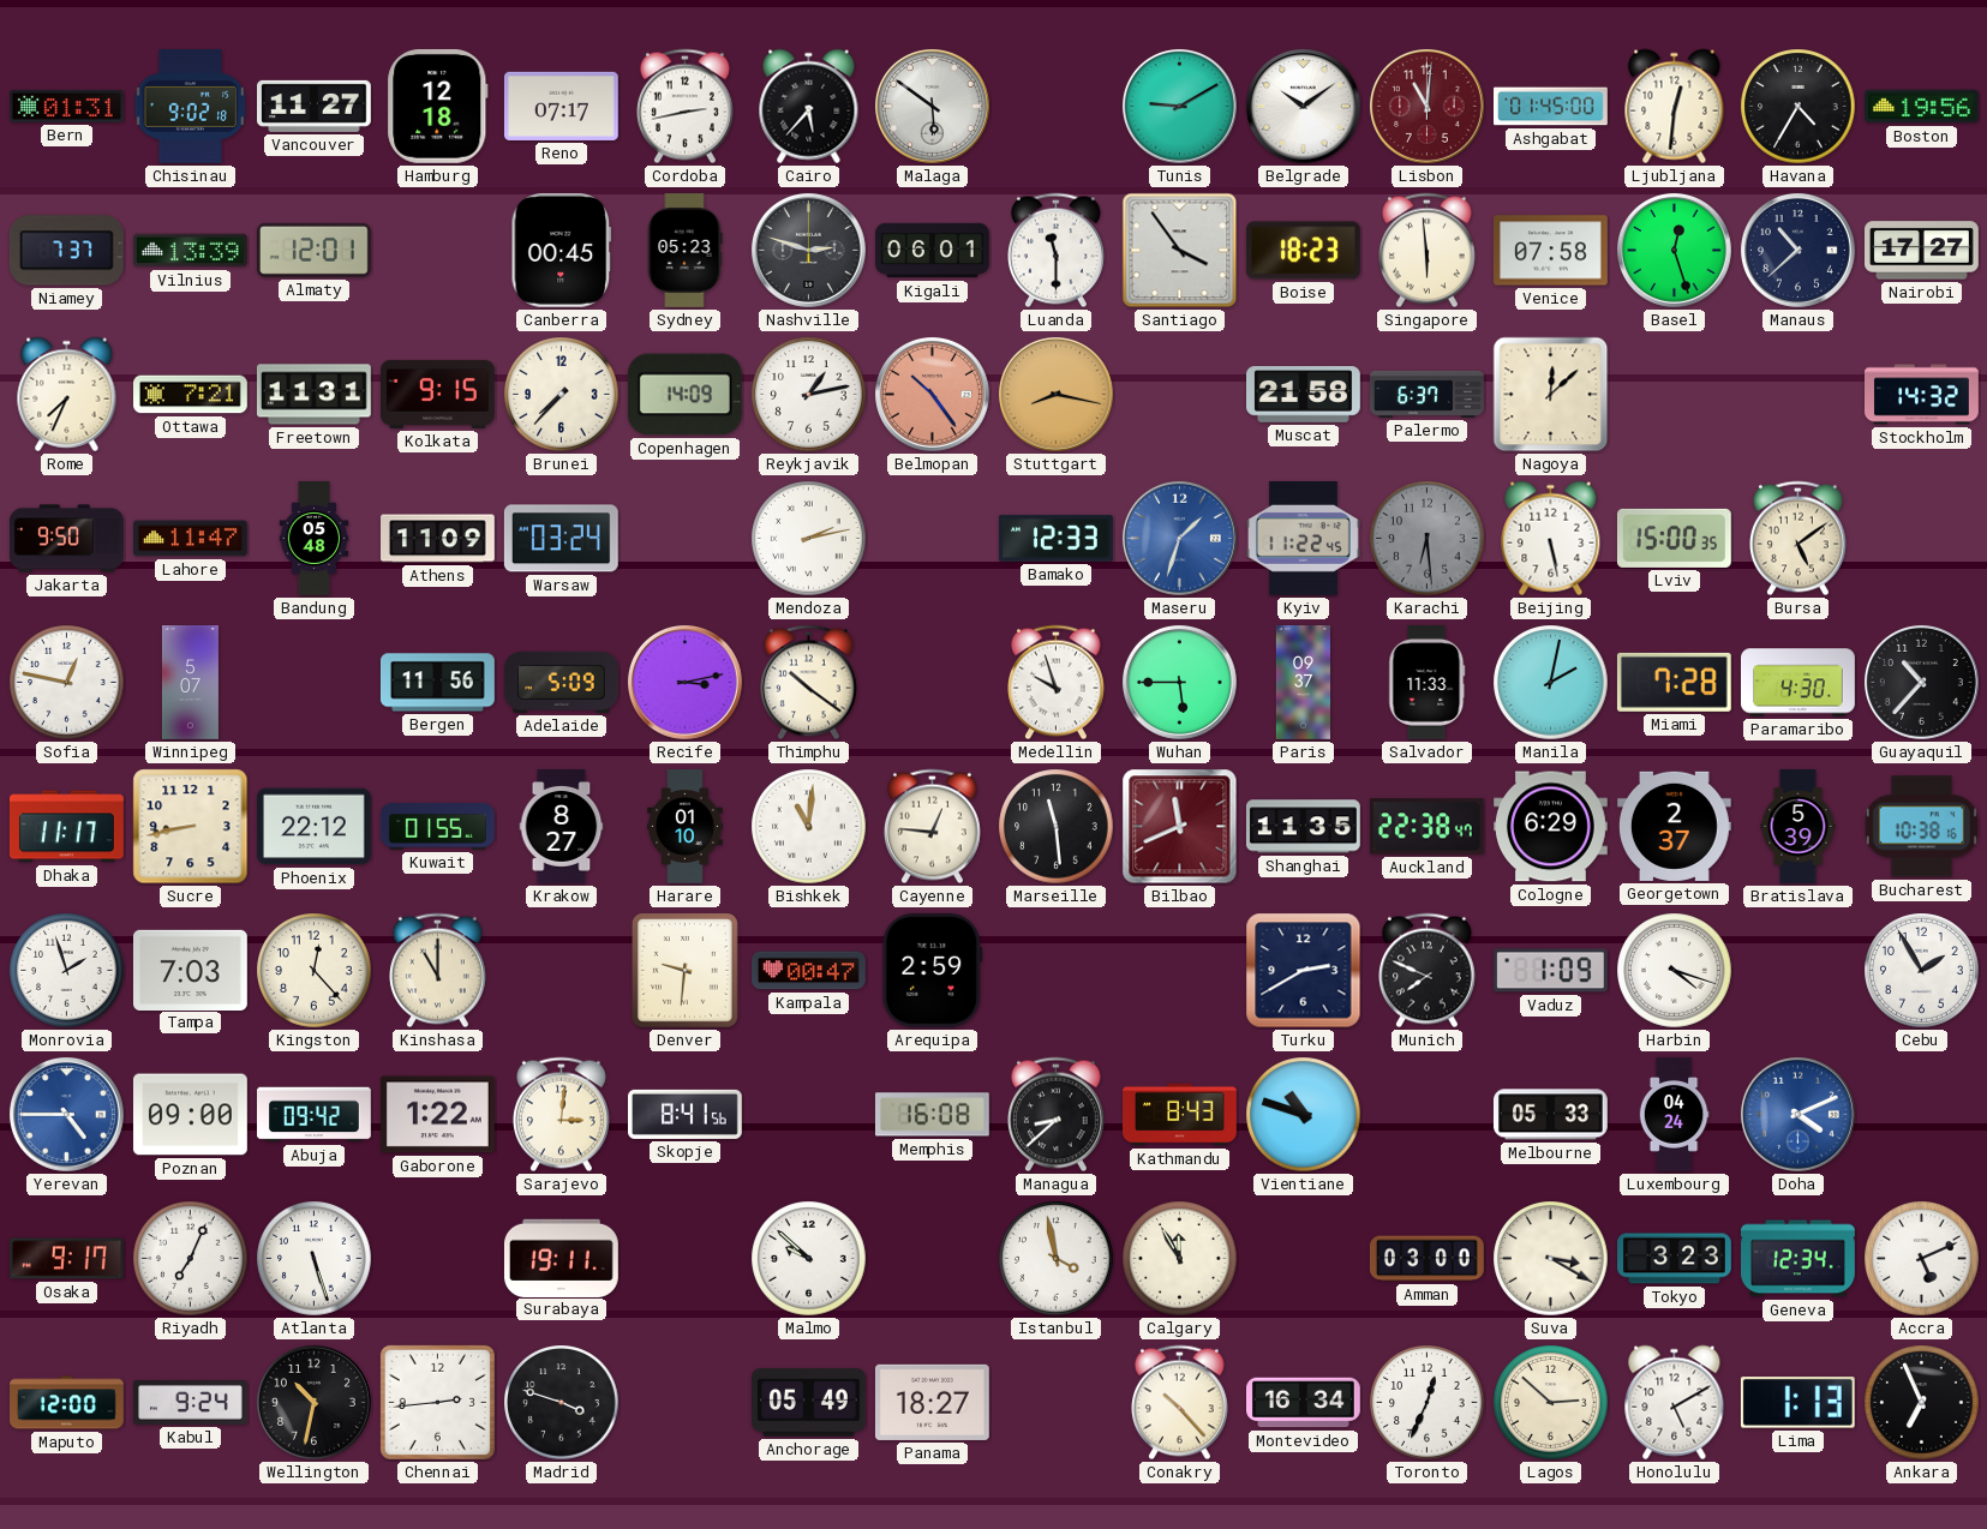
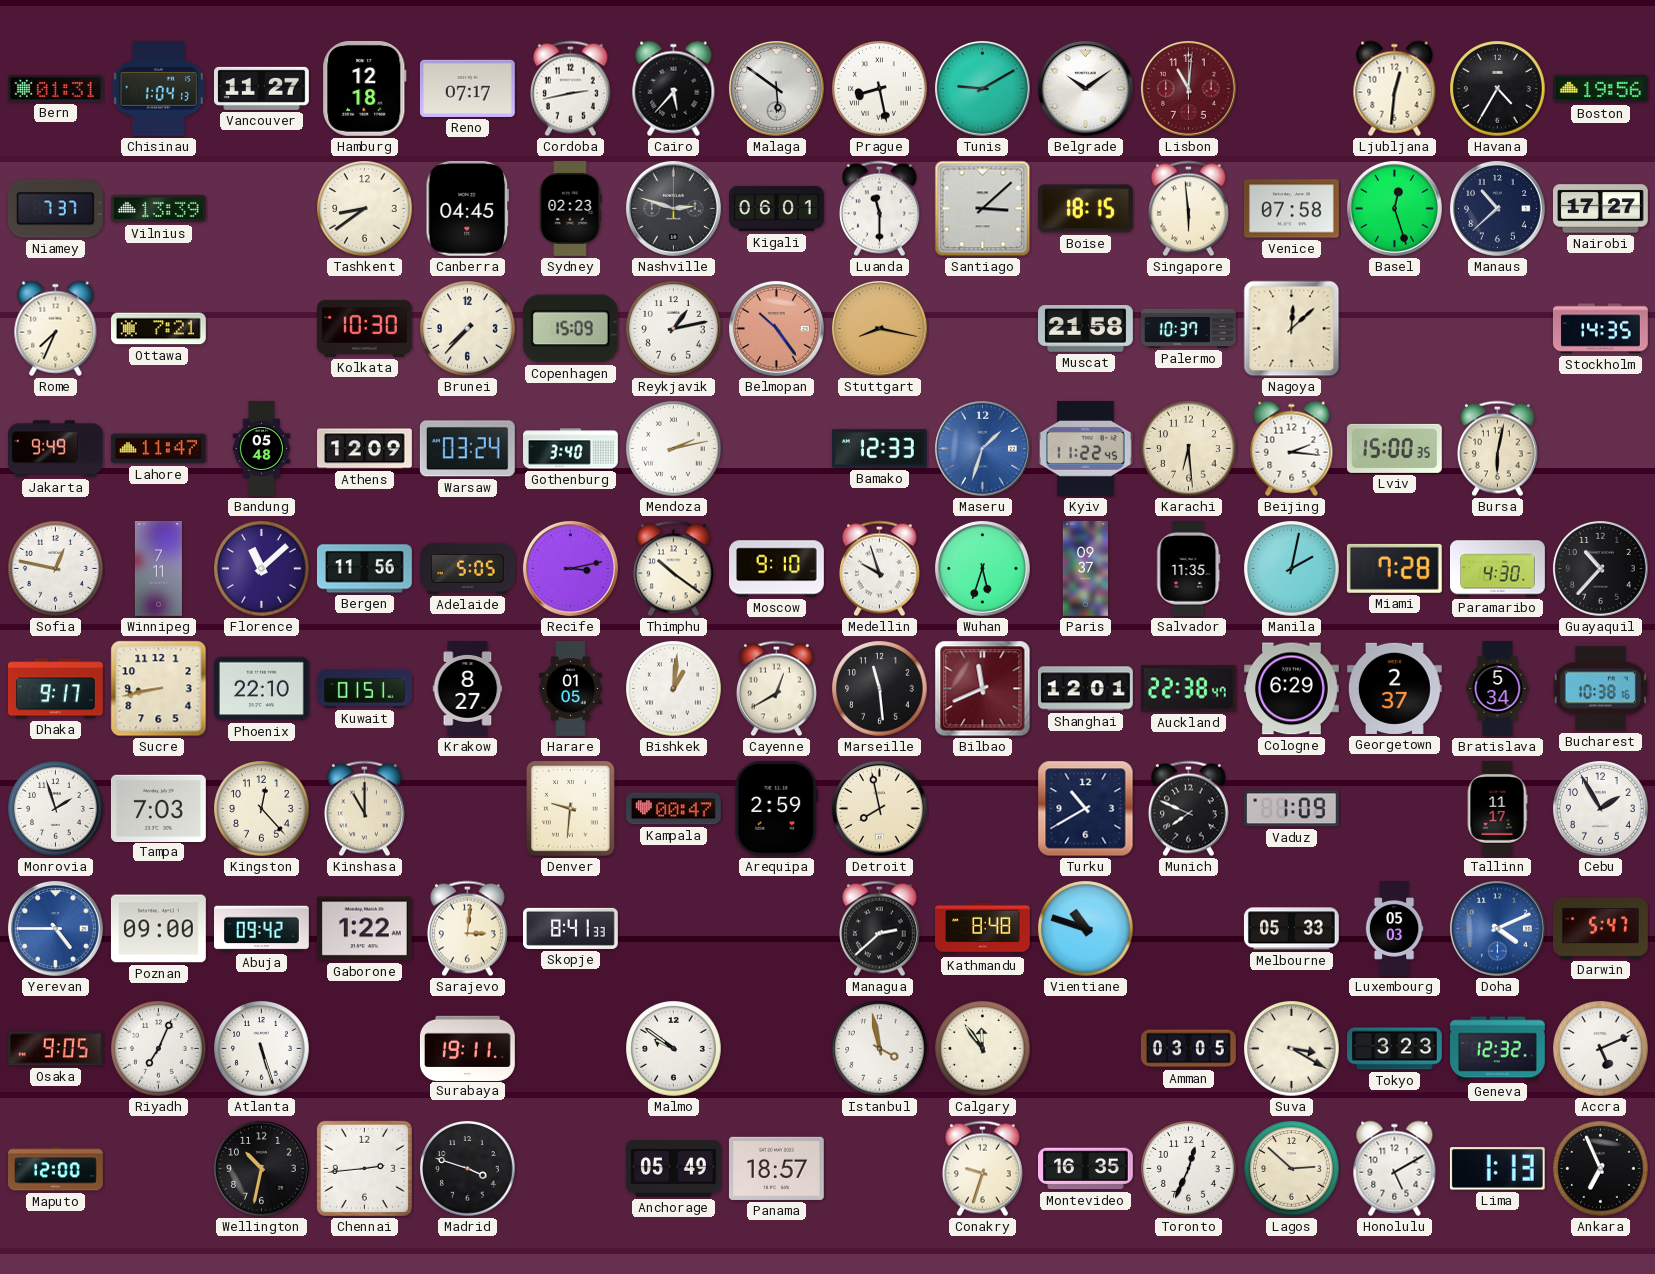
Chisinau: 9:02 -> 1:04
Prague: none -> 8:28
Ashgabat: 01:45 -> none
Almaty: 12:01 -> none
Tashkent: none -> 8:39
Canberra: 00:45 -> 04:45
Sydney: 05:23 -> 02:23
Santiago: 3:54 -> 3:08
Boise: 18:23 -> 18:15
Freetown: 11:31 -> none
Kolkata: 9:15 -> 10:30
Copenhagen: 14:09 -> 15:09
Palermo: 6:37 -> 10:37
Stockholm: 14:32 -> 14:35
Jakarta: 9:50 -> 9:49
Athens: 11:09 -> 12:09
Gothenburg: none -> 3:40
Karachi dial: grey -> cream
Beijing: 5:28 -> 2:16
Bursa: 5:09 -> 6:02
Winnipeg: 5:07 -> 7:11
Florence: none -> 11:08
Adelaide: 5:09 -> 5:05
Moscow: none -> 9:10
Wuhan: 5:45 -> 5:33
Salvador: 11:33 -> 11:35
Dhaka: 11:17 -> 9:17
Phoenix: 22:12 -> 22:10
Kuwait: 01:55 -> 01:51
Harare: 01:10 -> 01:05
Bishkek: 11:01 -> 1:01
Cayenne: 12:46 -> 12:40
Shanghai: 11:35 -> 12:01
Bratislava: 5:39 -> 5:34
Detroit: none -> 7:58
Turku: 2:40 -> 10:40
Harbin: 4:18 -> none
Tallinn: none -> 11:17
Skopje: 8:41:56 -> 8:41:33
Memphis: 16:08 -> none
Managua: 8:38 -> 2:38
Kathmandu: 8:43 -> 8:48
Luxembourg: 04:24 -> 05:03
Darwin: none -> 5:47
Osaka: 9:17 -> 9:05
Malmo: 9:52 -> 9:51
Calgary: 11:55 -> 11:54
Amman: 03:00 -> 03:05
Geneva: 12:34 -> 12:32
Kabul: 9:24 -> none
Panama: 18:27 -> 18:57
Conakry: 10:23 -> 9:33
Montevideo: 16:34 -> 16:35
